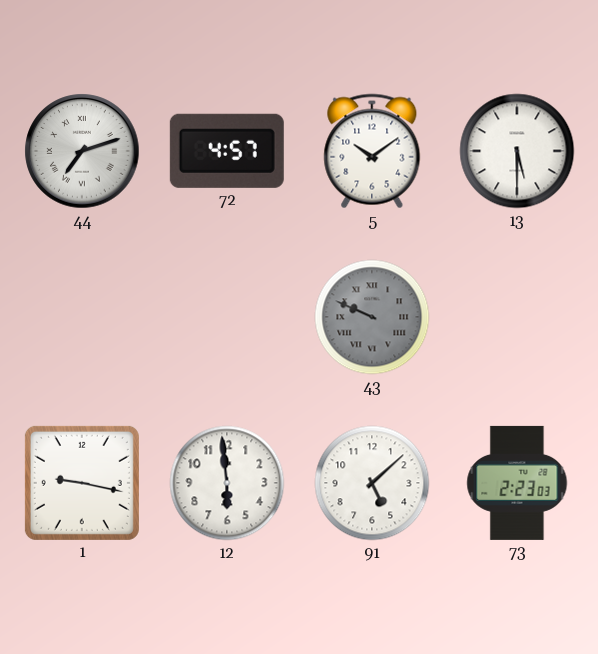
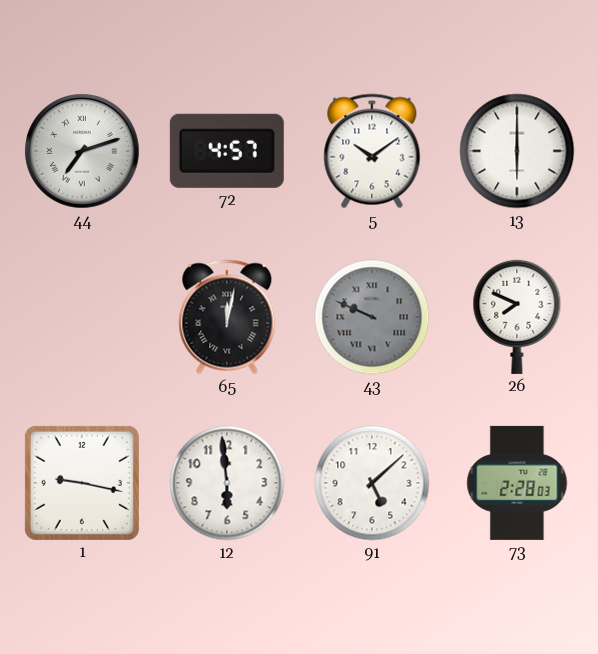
13: 5:30 -> 6:00
65: none -> 12:02
26: none -> 7:49
73: 2:23 -> 2:28
